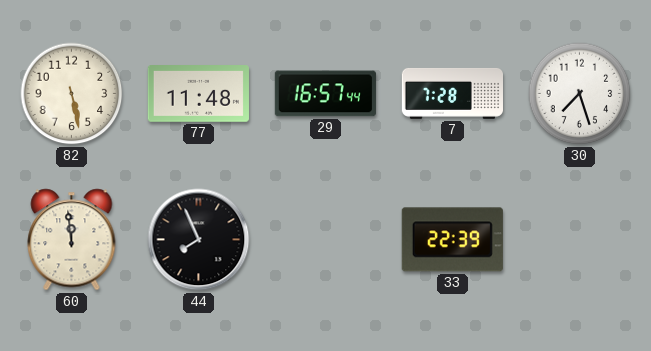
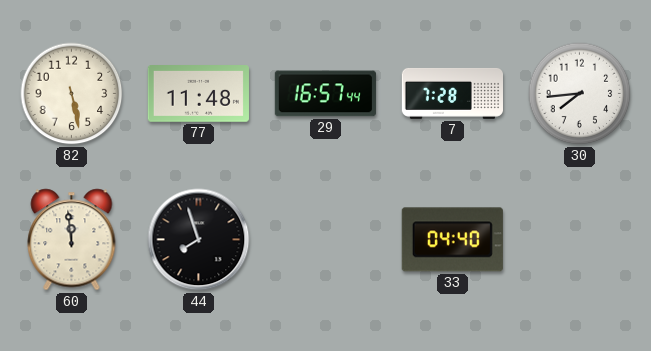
30: 7:27 -> 7:44
44: 7:56 -> 7:57
33: 22:39 -> 04:40
